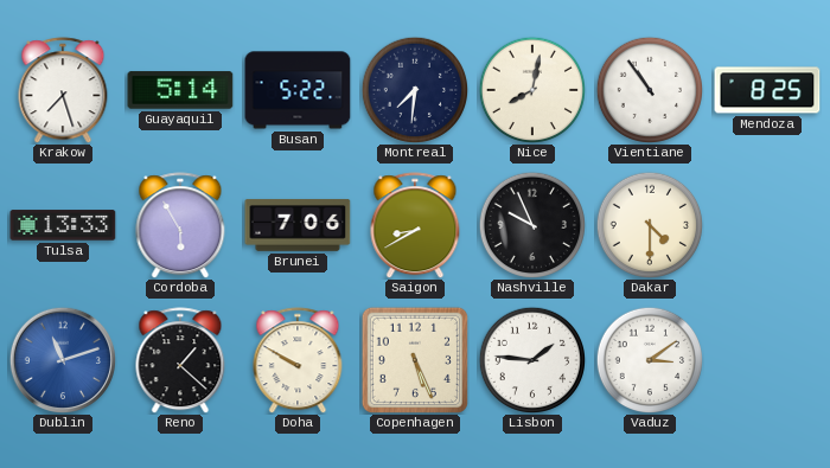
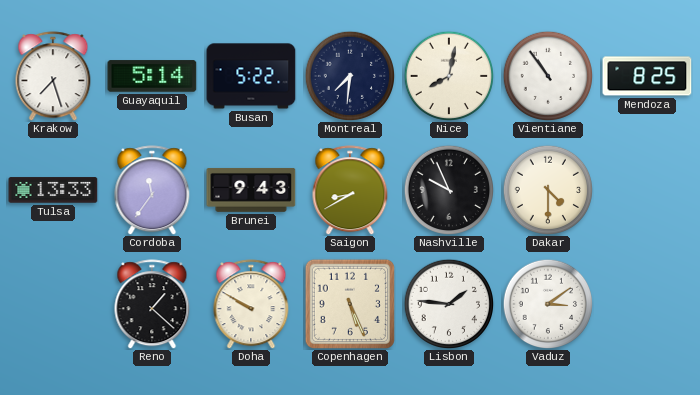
Cordoba: 5:55 -> 11:36
Brunei: 7:06 -> 9:43
Dublin: 11:12 -> none
